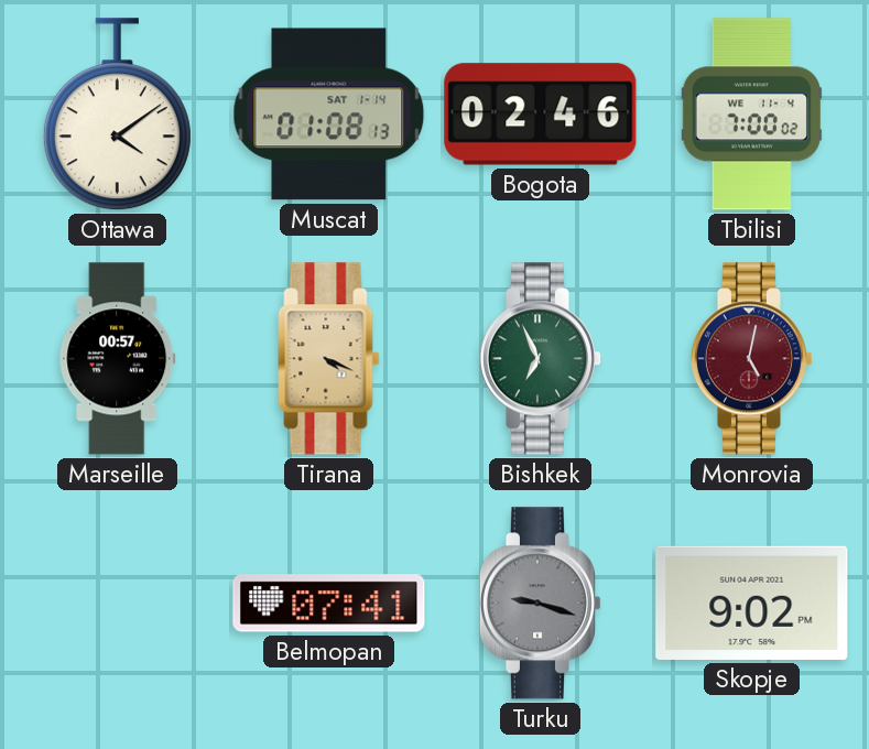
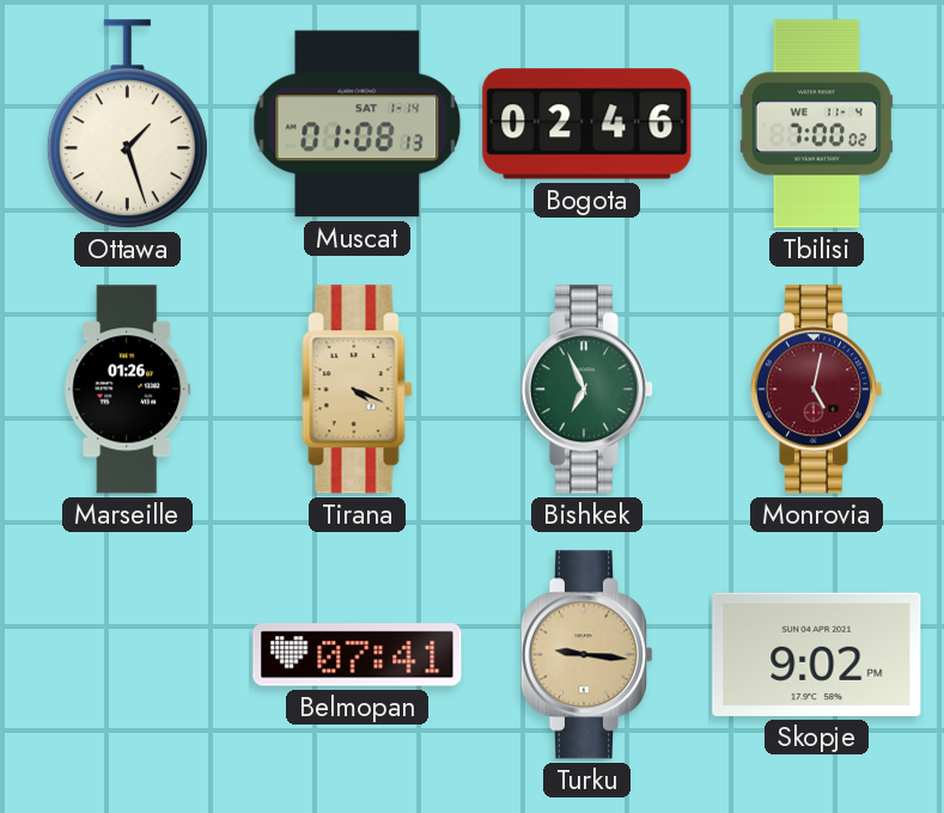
Ottawa: 4:09 -> 1:27
Marseille: 00:57 -> 01:26
Turku: 9:18 -> 9:16
Turku dial: grey -> champagne
